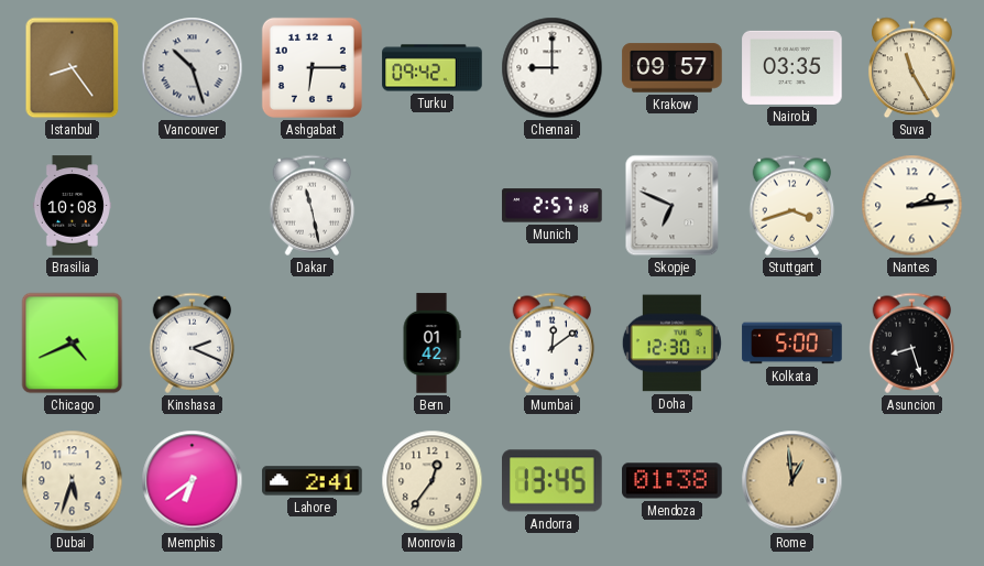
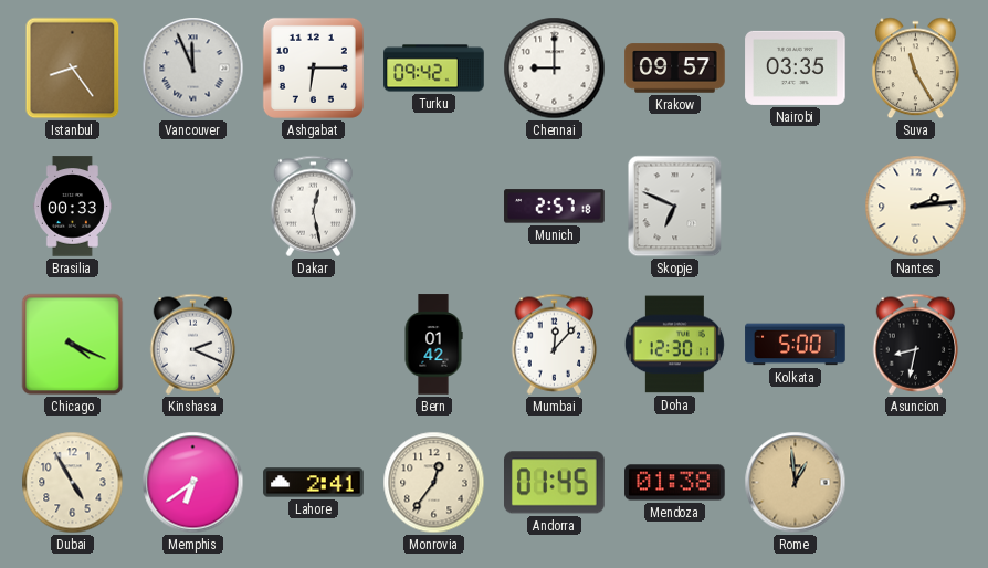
Vancouver: 10:27 -> 11:56
Brasilia: 10:08 -> 00:33
Dakar: 11:28 -> 12:28
Stuttgart: 3:42 -> none
Chicago: 4:41 -> 4:19
Mumbai: 12:09 -> 12:07
Asuncion: 8:27 -> 8:32
Dubai: 5:33 -> 4:55
Andorra: 13:45 -> 01:45
